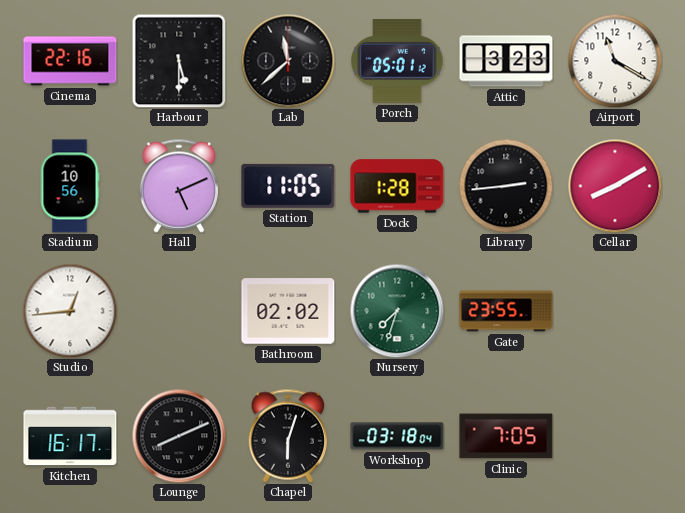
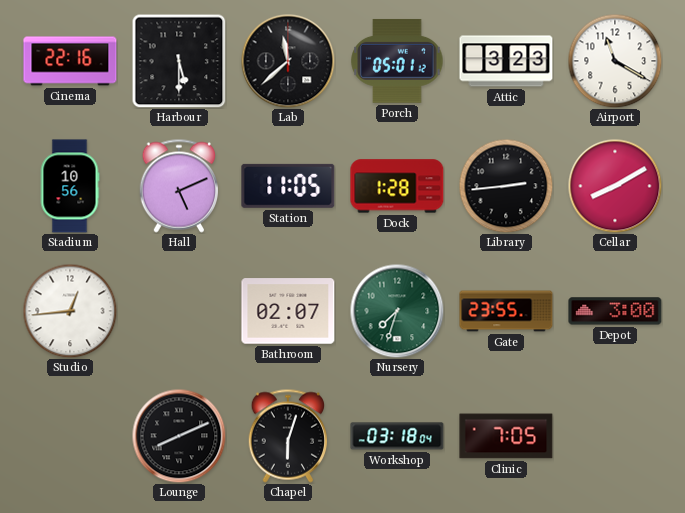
Bathroom: 02:02 -> 02:07
Depot: none -> 3:00
Kitchen: 16:17 -> none
